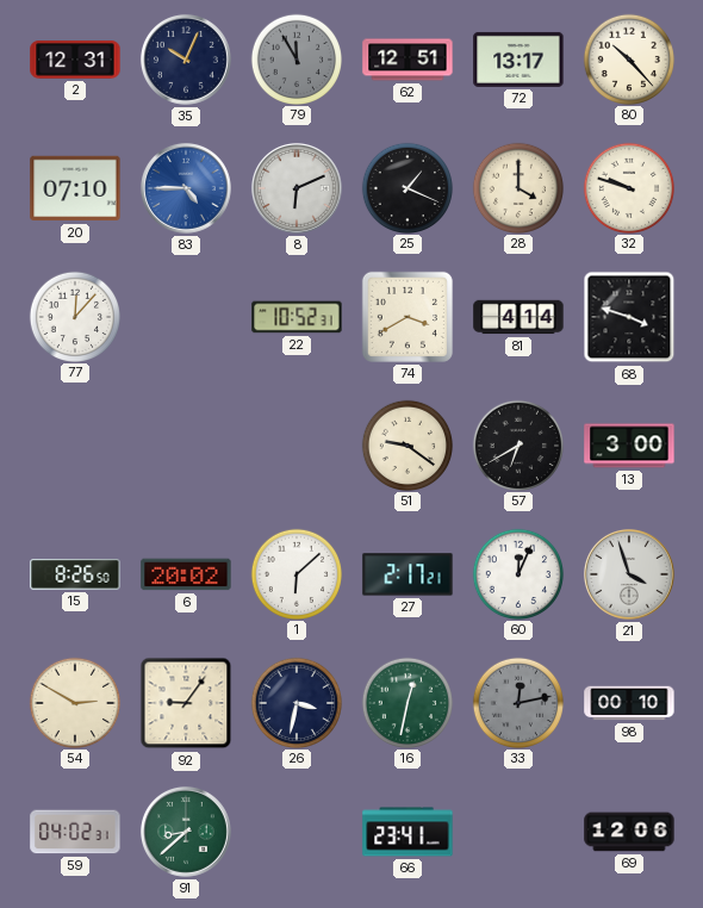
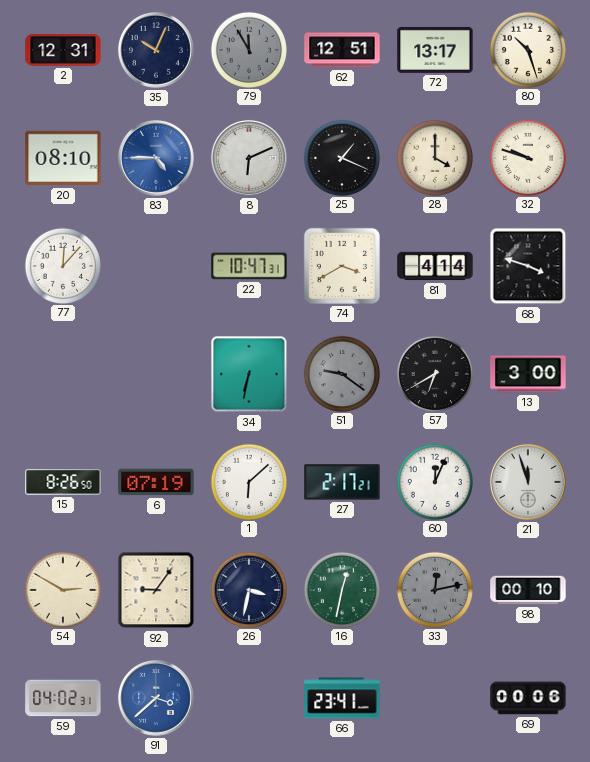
80: 10:23 -> 10:27
20: 07:10 -> 08:10
22: 10:52 -> 10:47
34: none -> 6:32
51 dial: cream -> grey
6: 20:02 -> 07:19
21: 3:57 -> 11:57
91: 8:38 -> 3:38
91 dial: green -> blue
69: 12:06 -> 00:06
